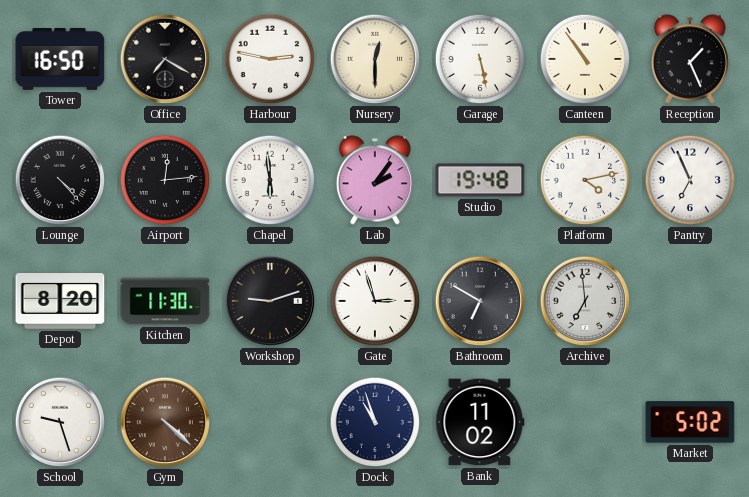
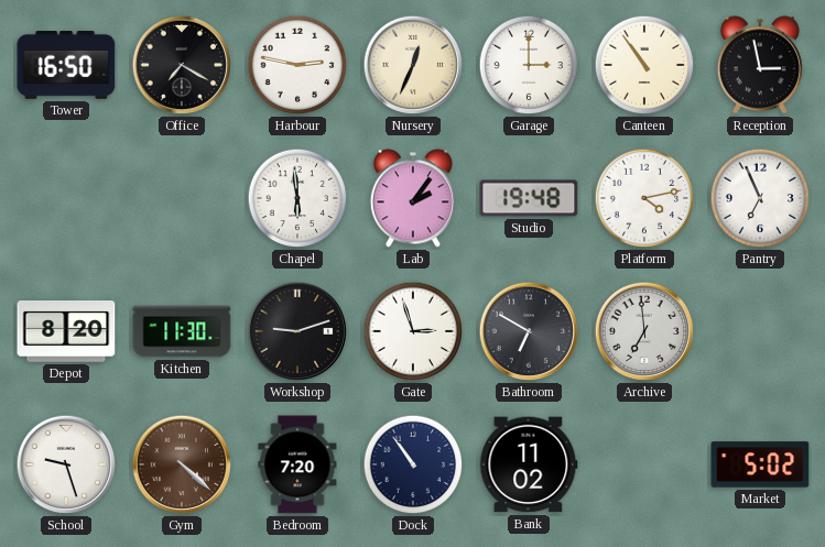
Nursery: 12:30 -> 12:34
Garage: 5:28 -> 3:00
Reception: 1:26 -> 2:58
Lounge: 4:23 -> none
Airport: 12:14 -> none
Bedroom: none -> 7:20
Dock: 10:57 -> 10:54
